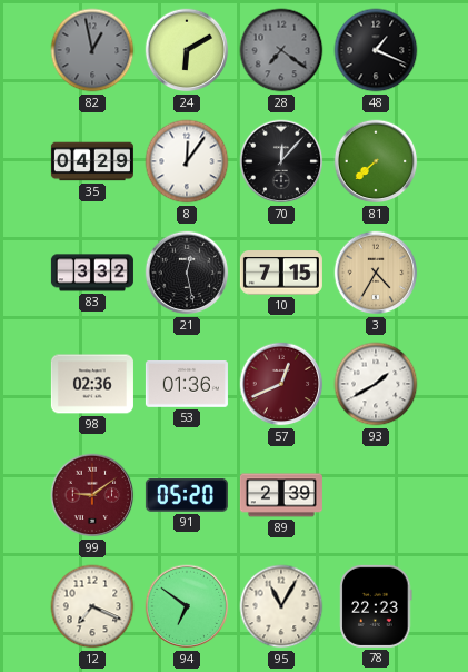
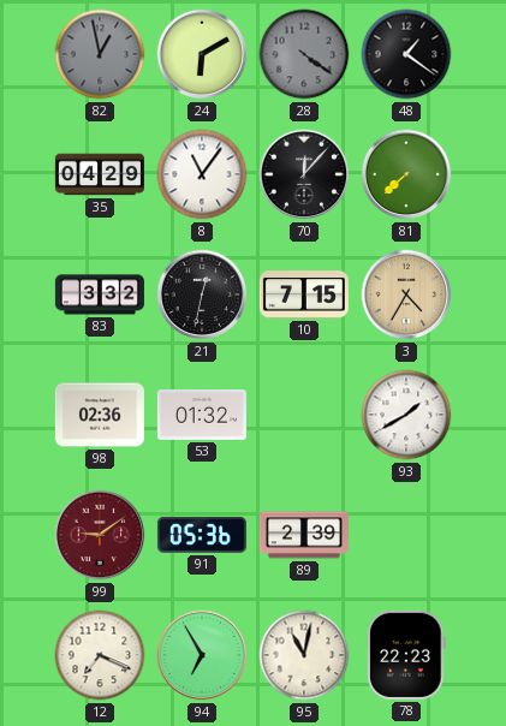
28: 7:21 -> 4:21
48: 1:19 -> 1:21
8: 12:06 -> 11:06
21: 12:28 -> 12:32
53: 01:36 -> 01:32
57: 12:41 -> none
91: 05:20 -> 05:36
94: 6:51 -> 6:55
95: 11:05 -> 11:02
